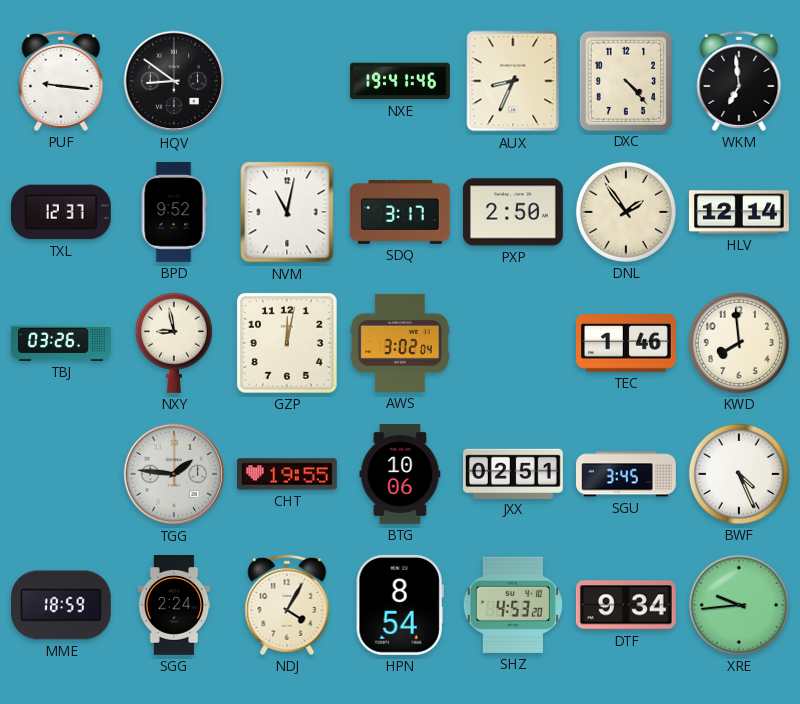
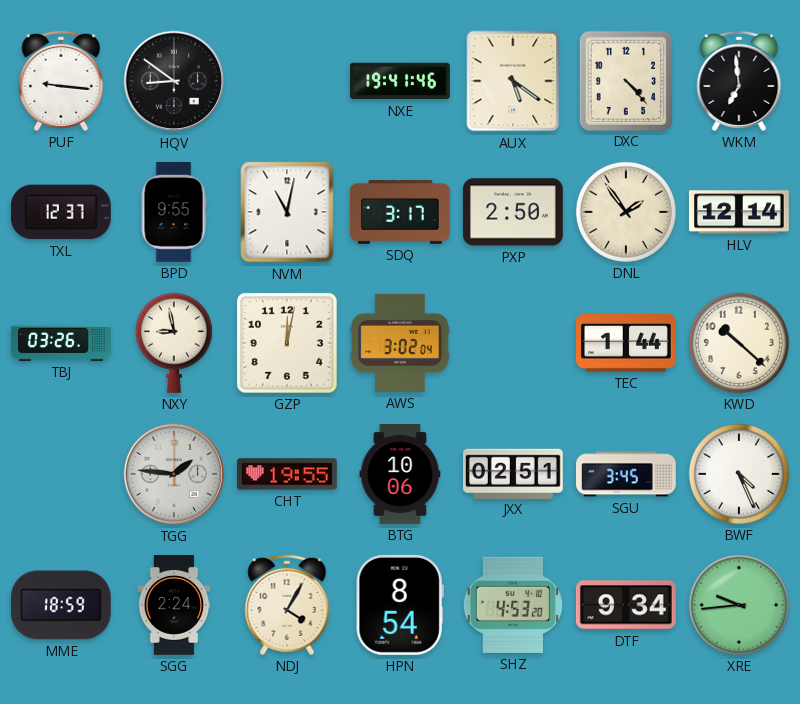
AUX: 8:34 -> 5:21
BPD: 9:52 -> 9:55
TEC: 1:46 -> 1:44
KWD: 7:59 -> 10:22
